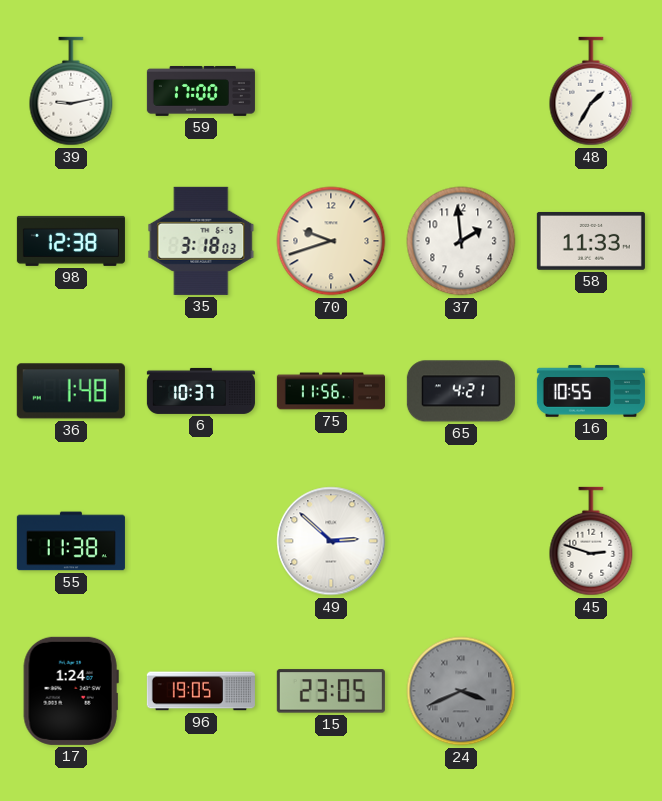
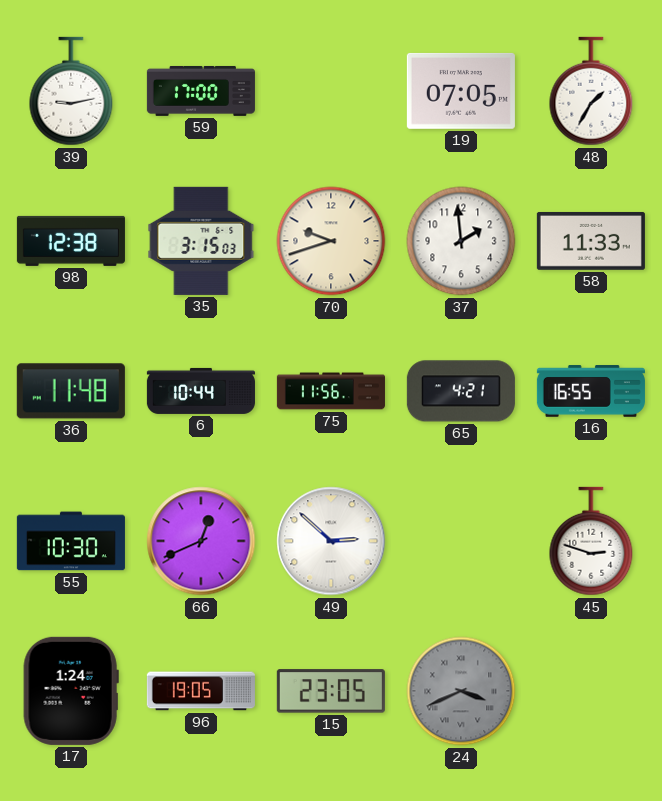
19: none -> 07:05
35: 3:18 -> 3:15
36: 1:48 -> 11:48
6: 10:37 -> 10:44
16: 10:55 -> 16:55
55: 11:38 -> 10:30
66: none -> 12:41
